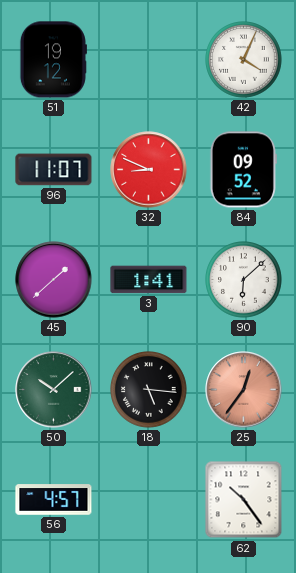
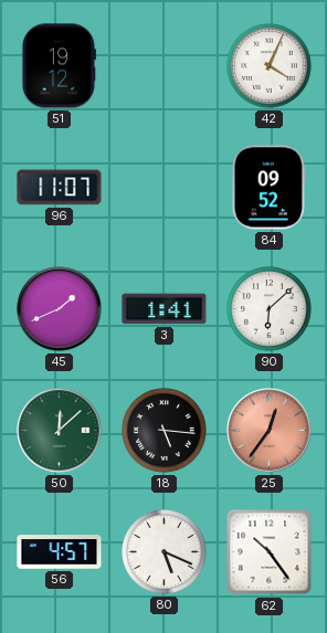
32: 8:49 -> none
45: 1:38 -> 1:41
50: 10:08 -> 12:08
80: none -> 5:19
